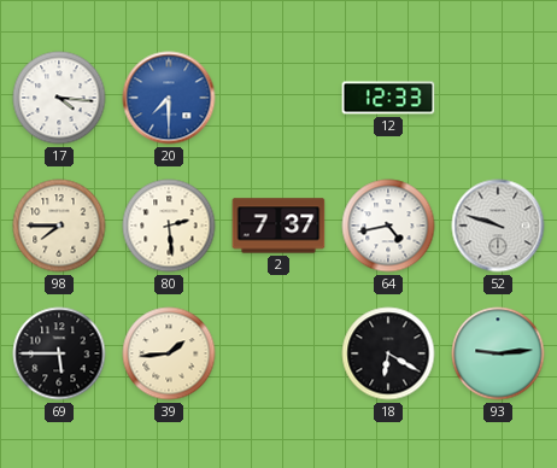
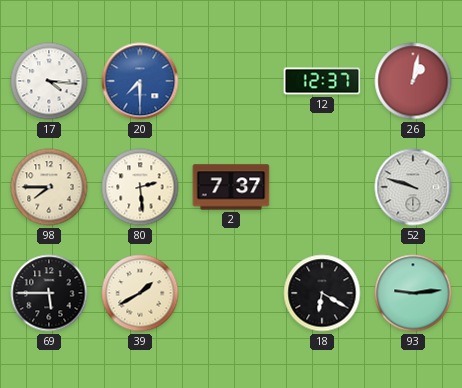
12: 12:33 -> 12:37
26: none -> 1:02
64: 4:43 -> none
39: 1:44 -> 1:40
